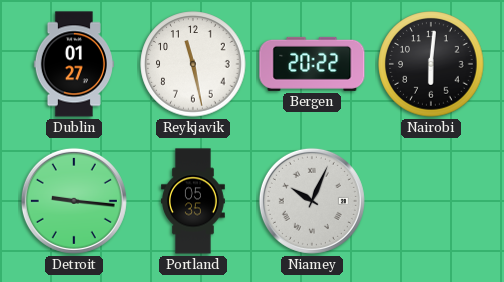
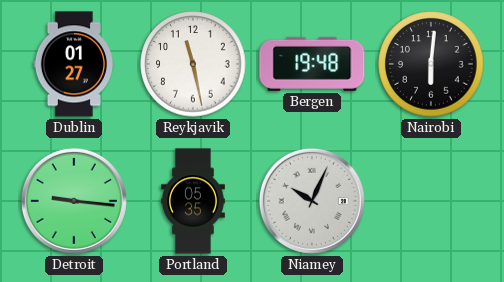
Bergen: 20:22 -> 19:48
